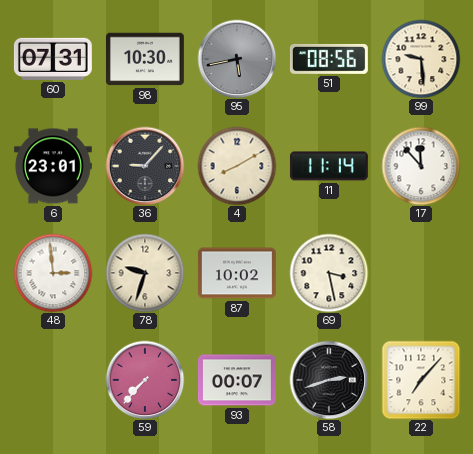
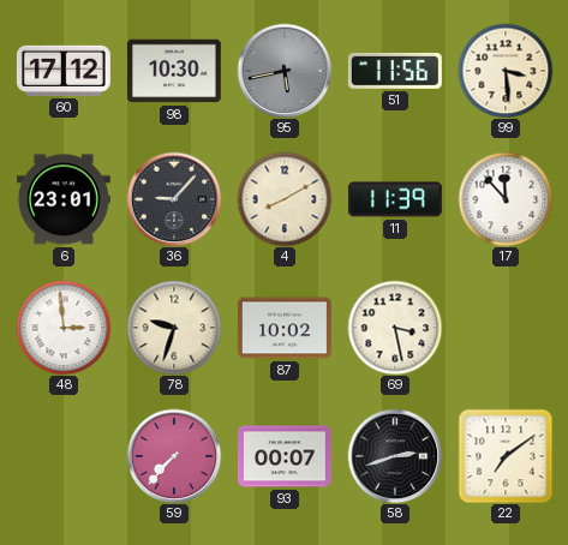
60: 07:31 -> 17:12
51: 08:56 -> 11:56
99: 9:29 -> 3:29
11: 11:14 -> 11:39
22: 7:07 -> 7:09
